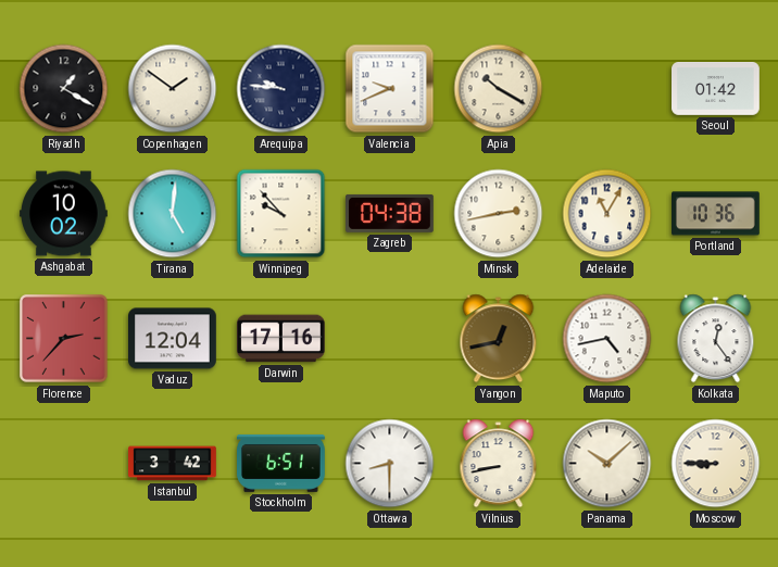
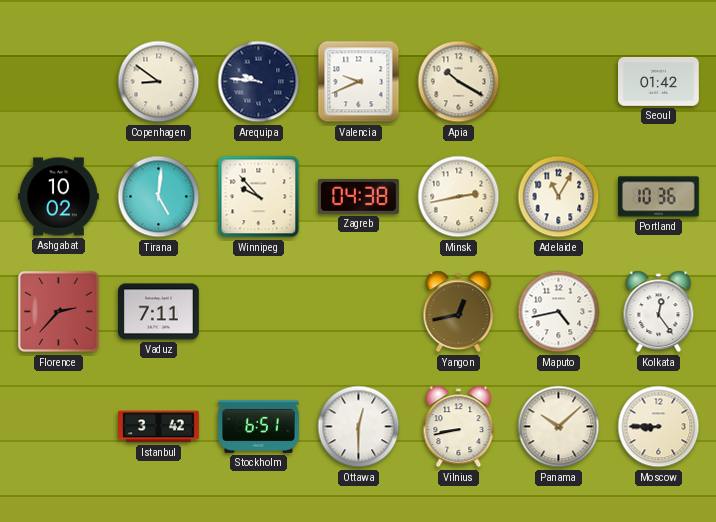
Riyadh: 1:20 -> none
Copenhagen: 1:51 -> 8:51
Vaduz: 12:04 -> 7:11
Darwin: 17:16 -> none
Ottawa: 8:30 -> 12:30
